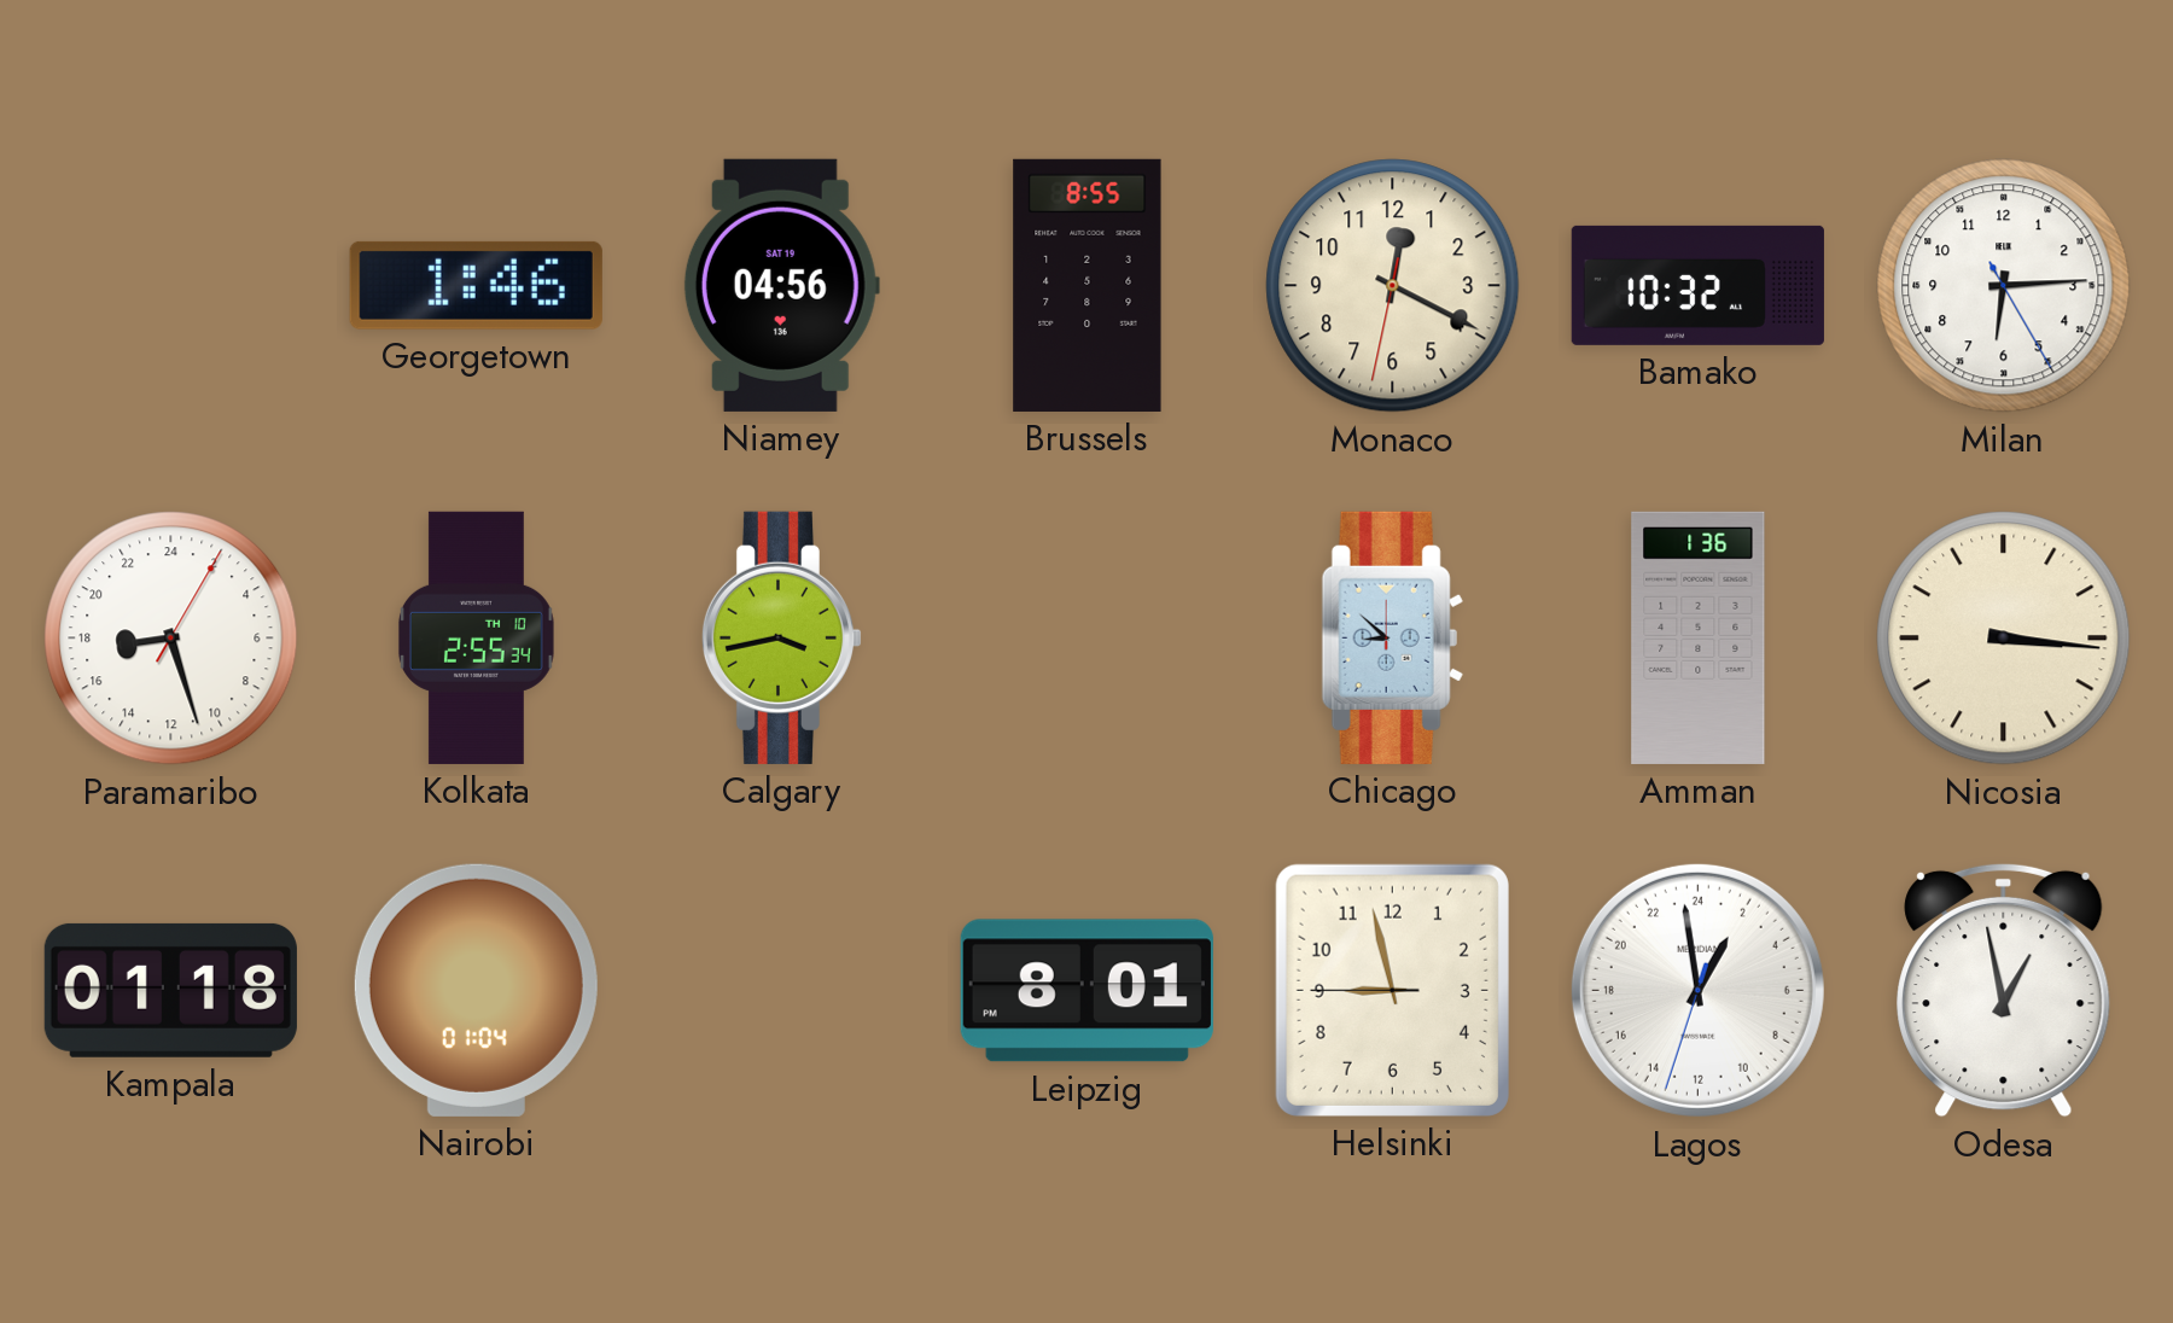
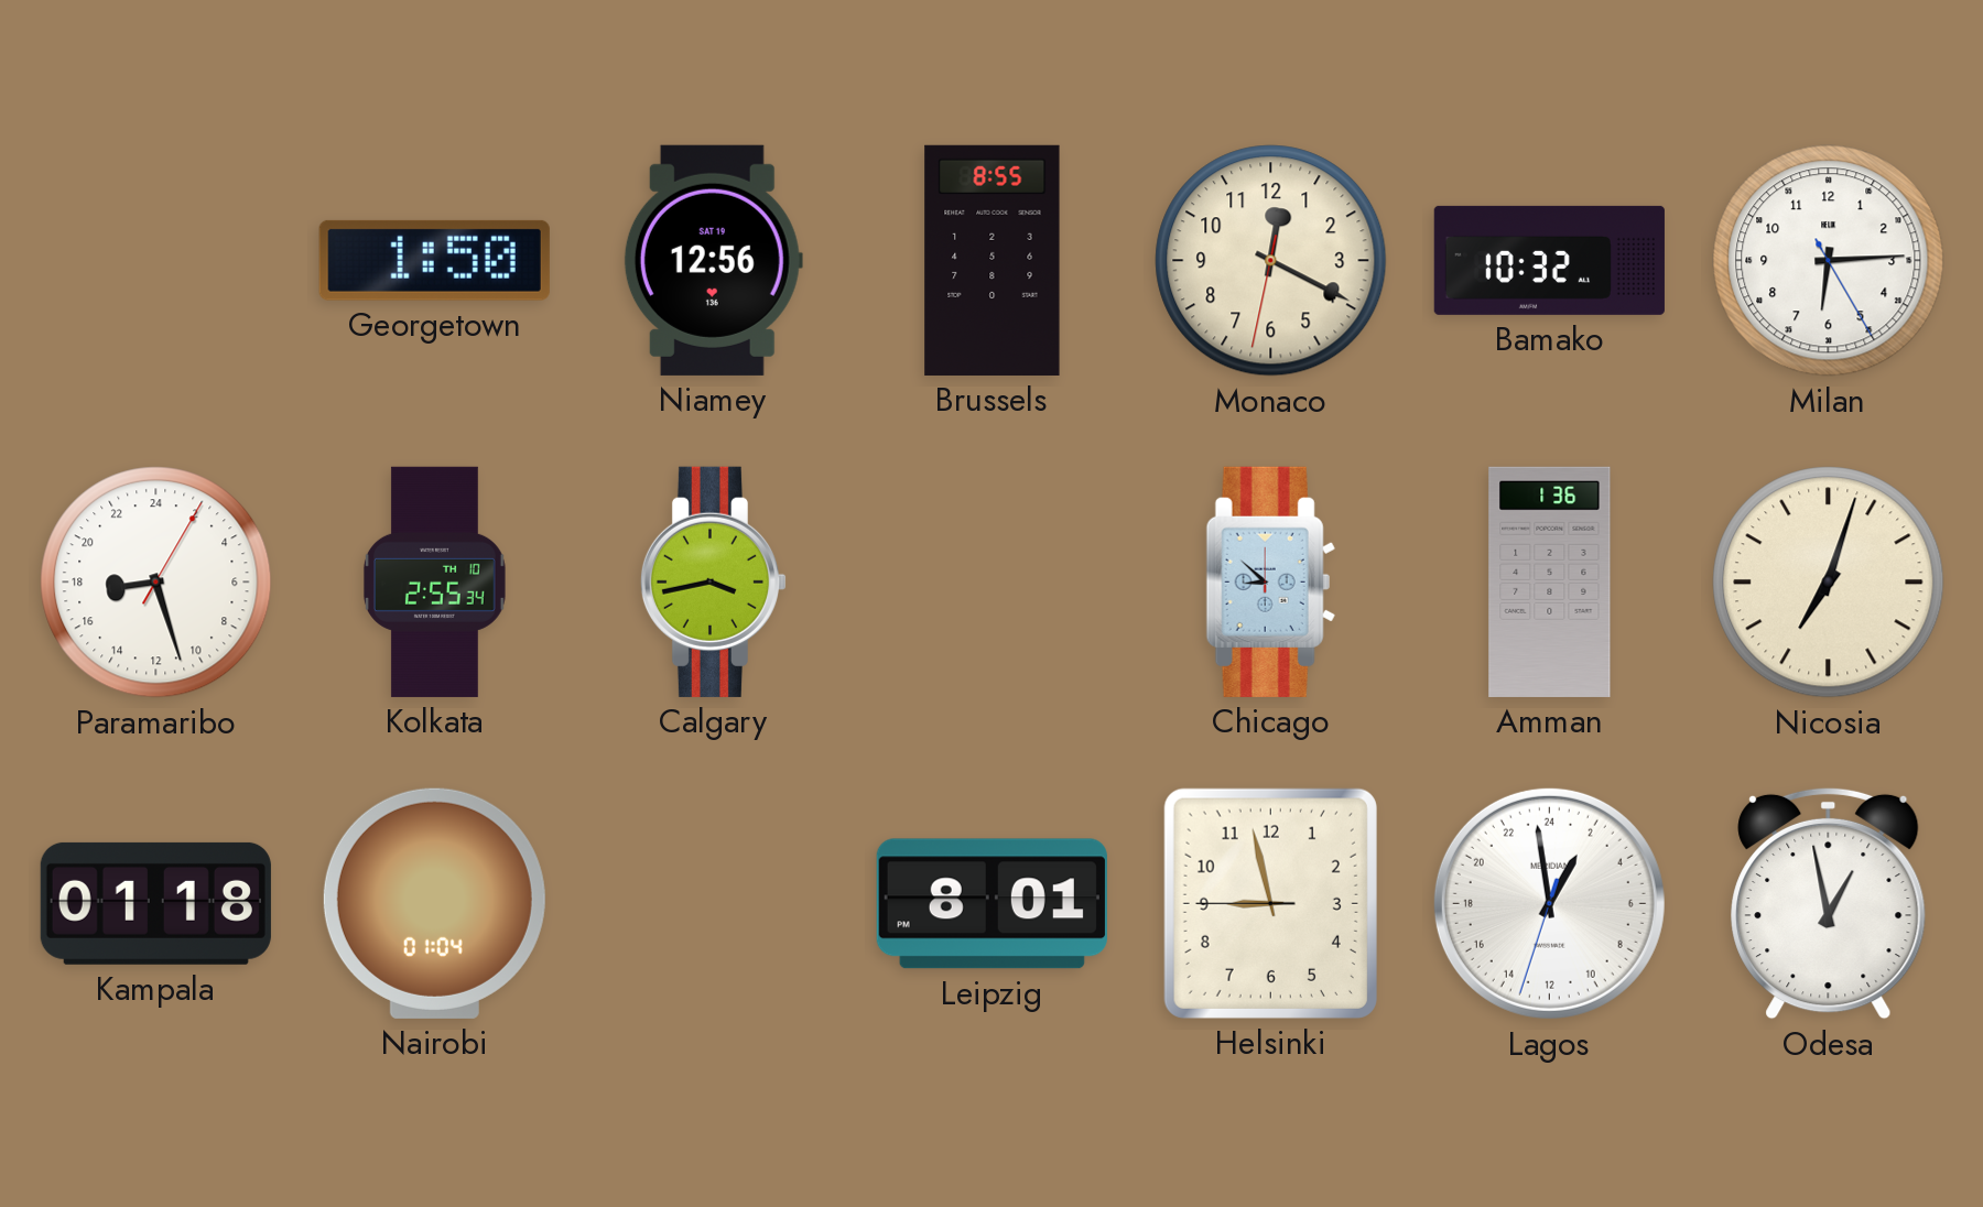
Georgetown: 1:46 -> 1:50
Niamey: 04:56 -> 12:56
Nicosia: 3:16 -> 7:03
